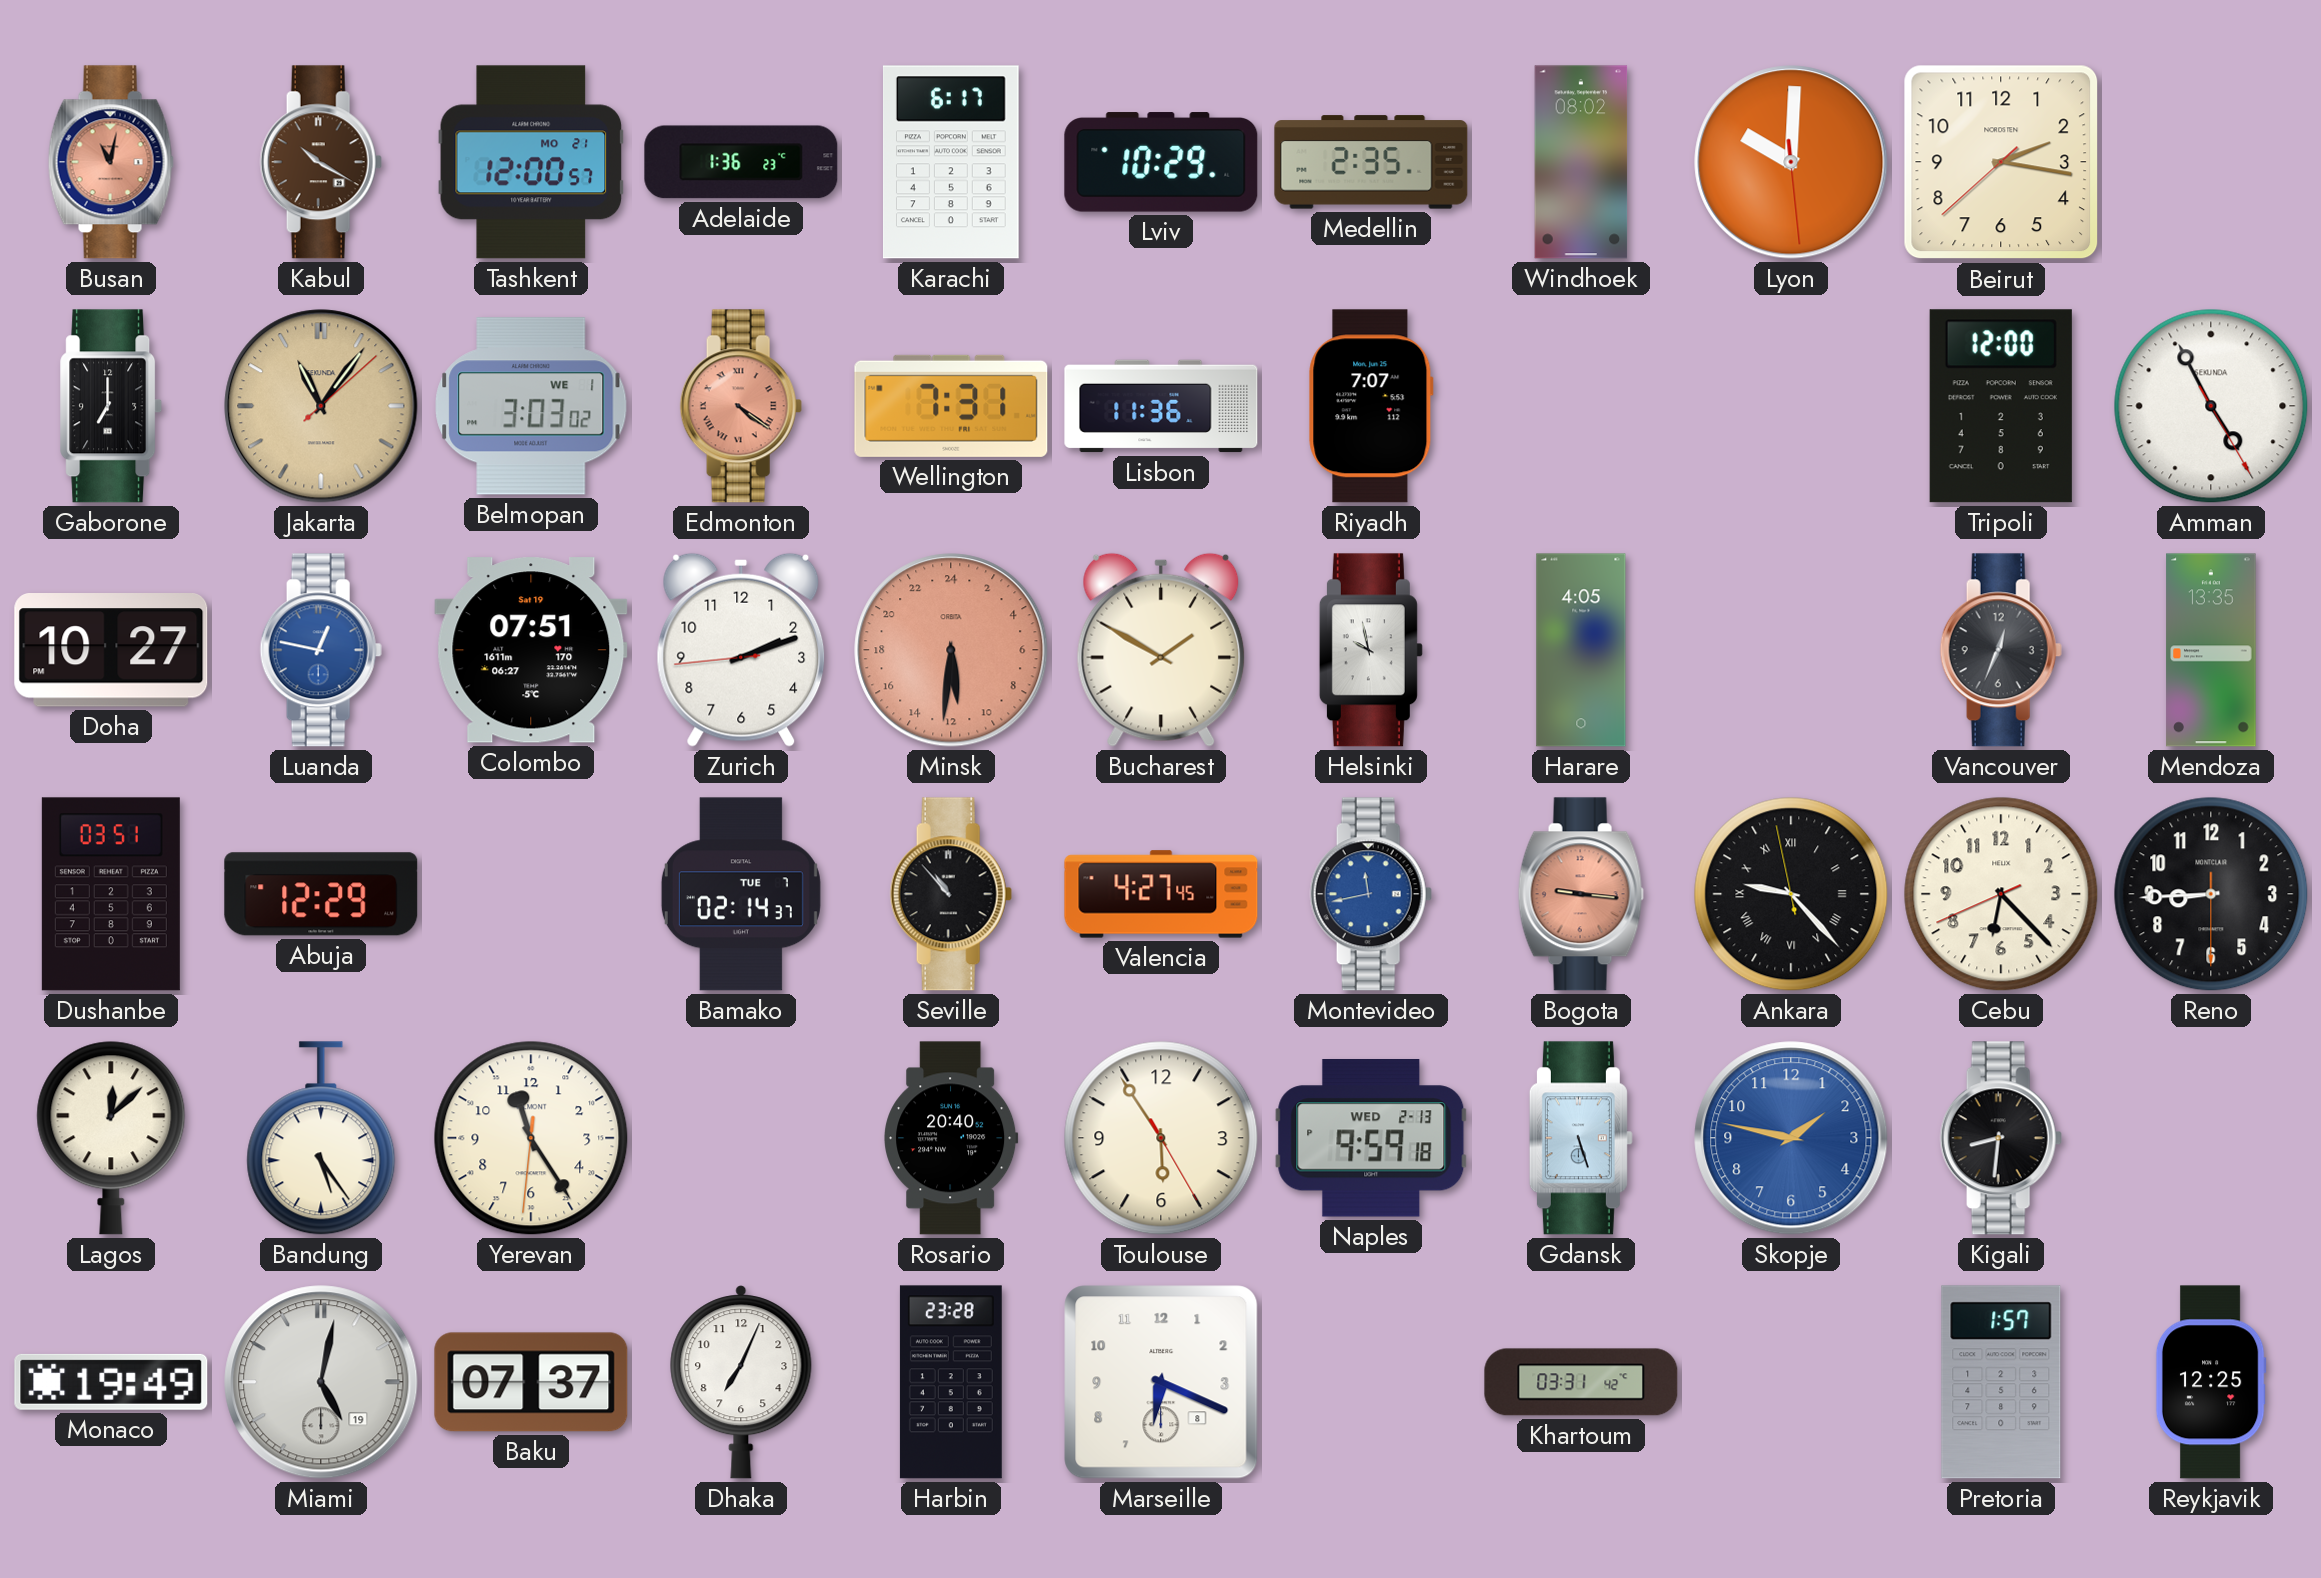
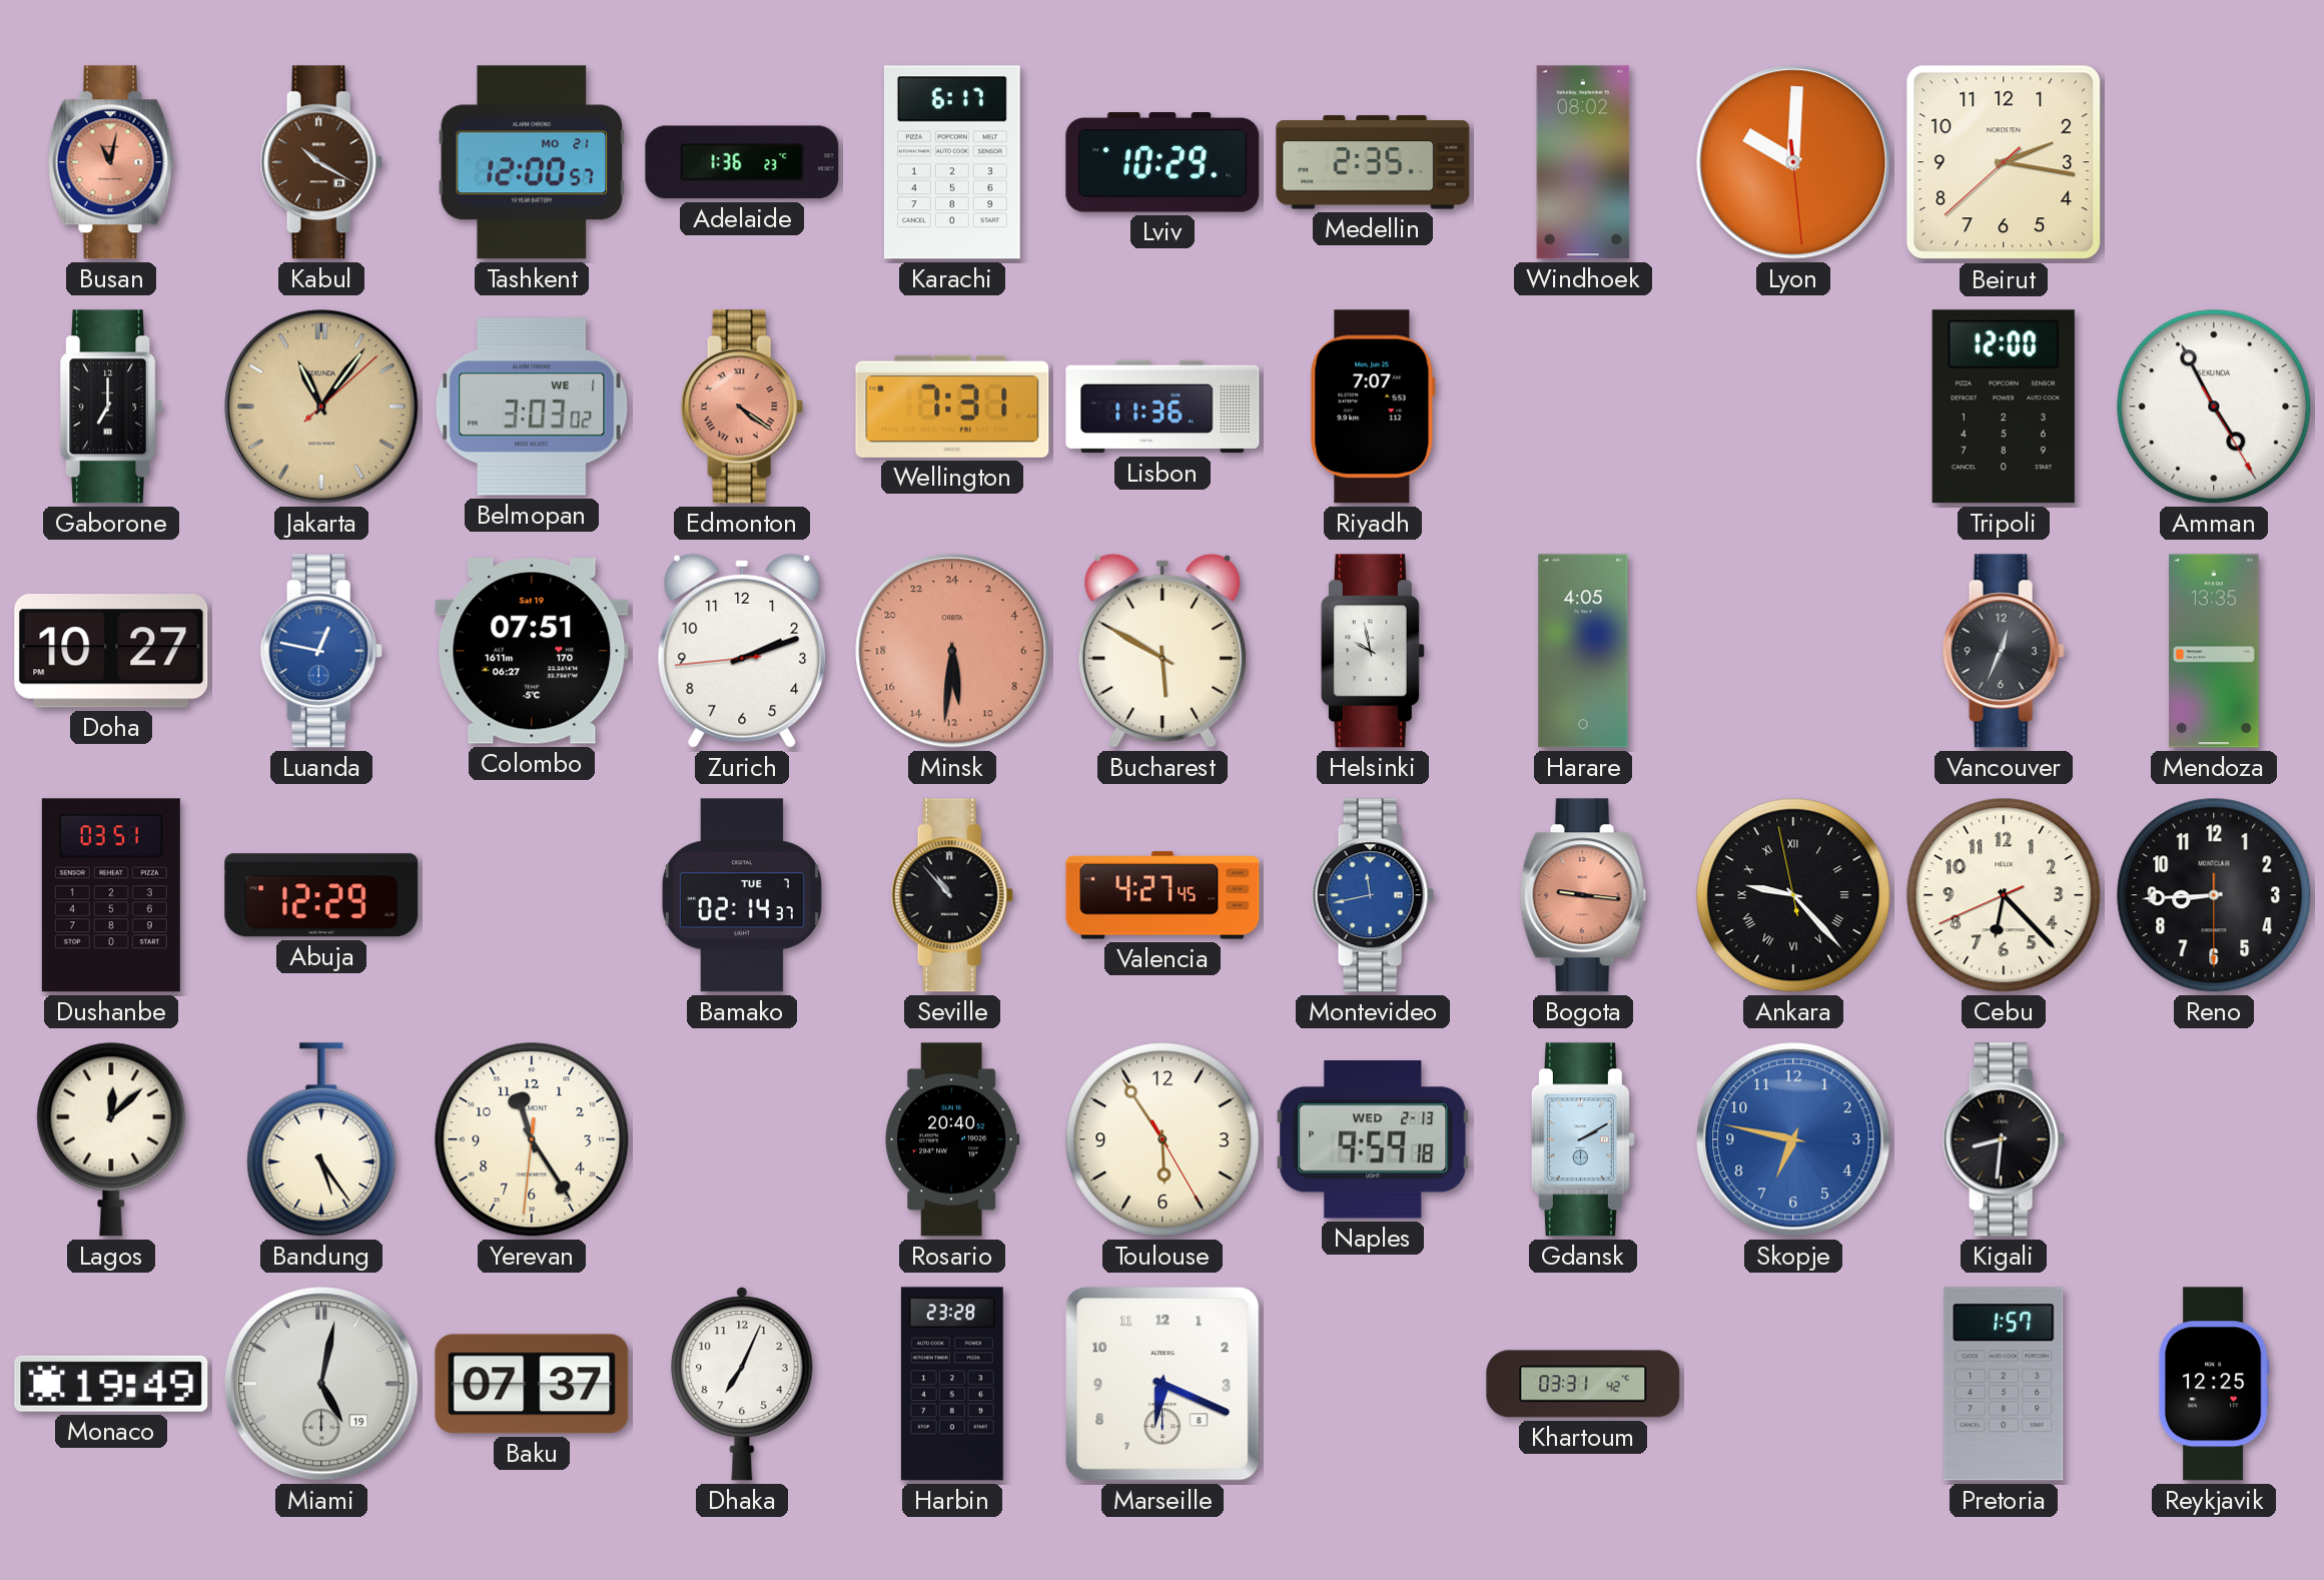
Bucharest: 1:50 -> 5:50
Gdansk: 5:27 -> 2:10
Skopje: 1:47 -> 6:47
